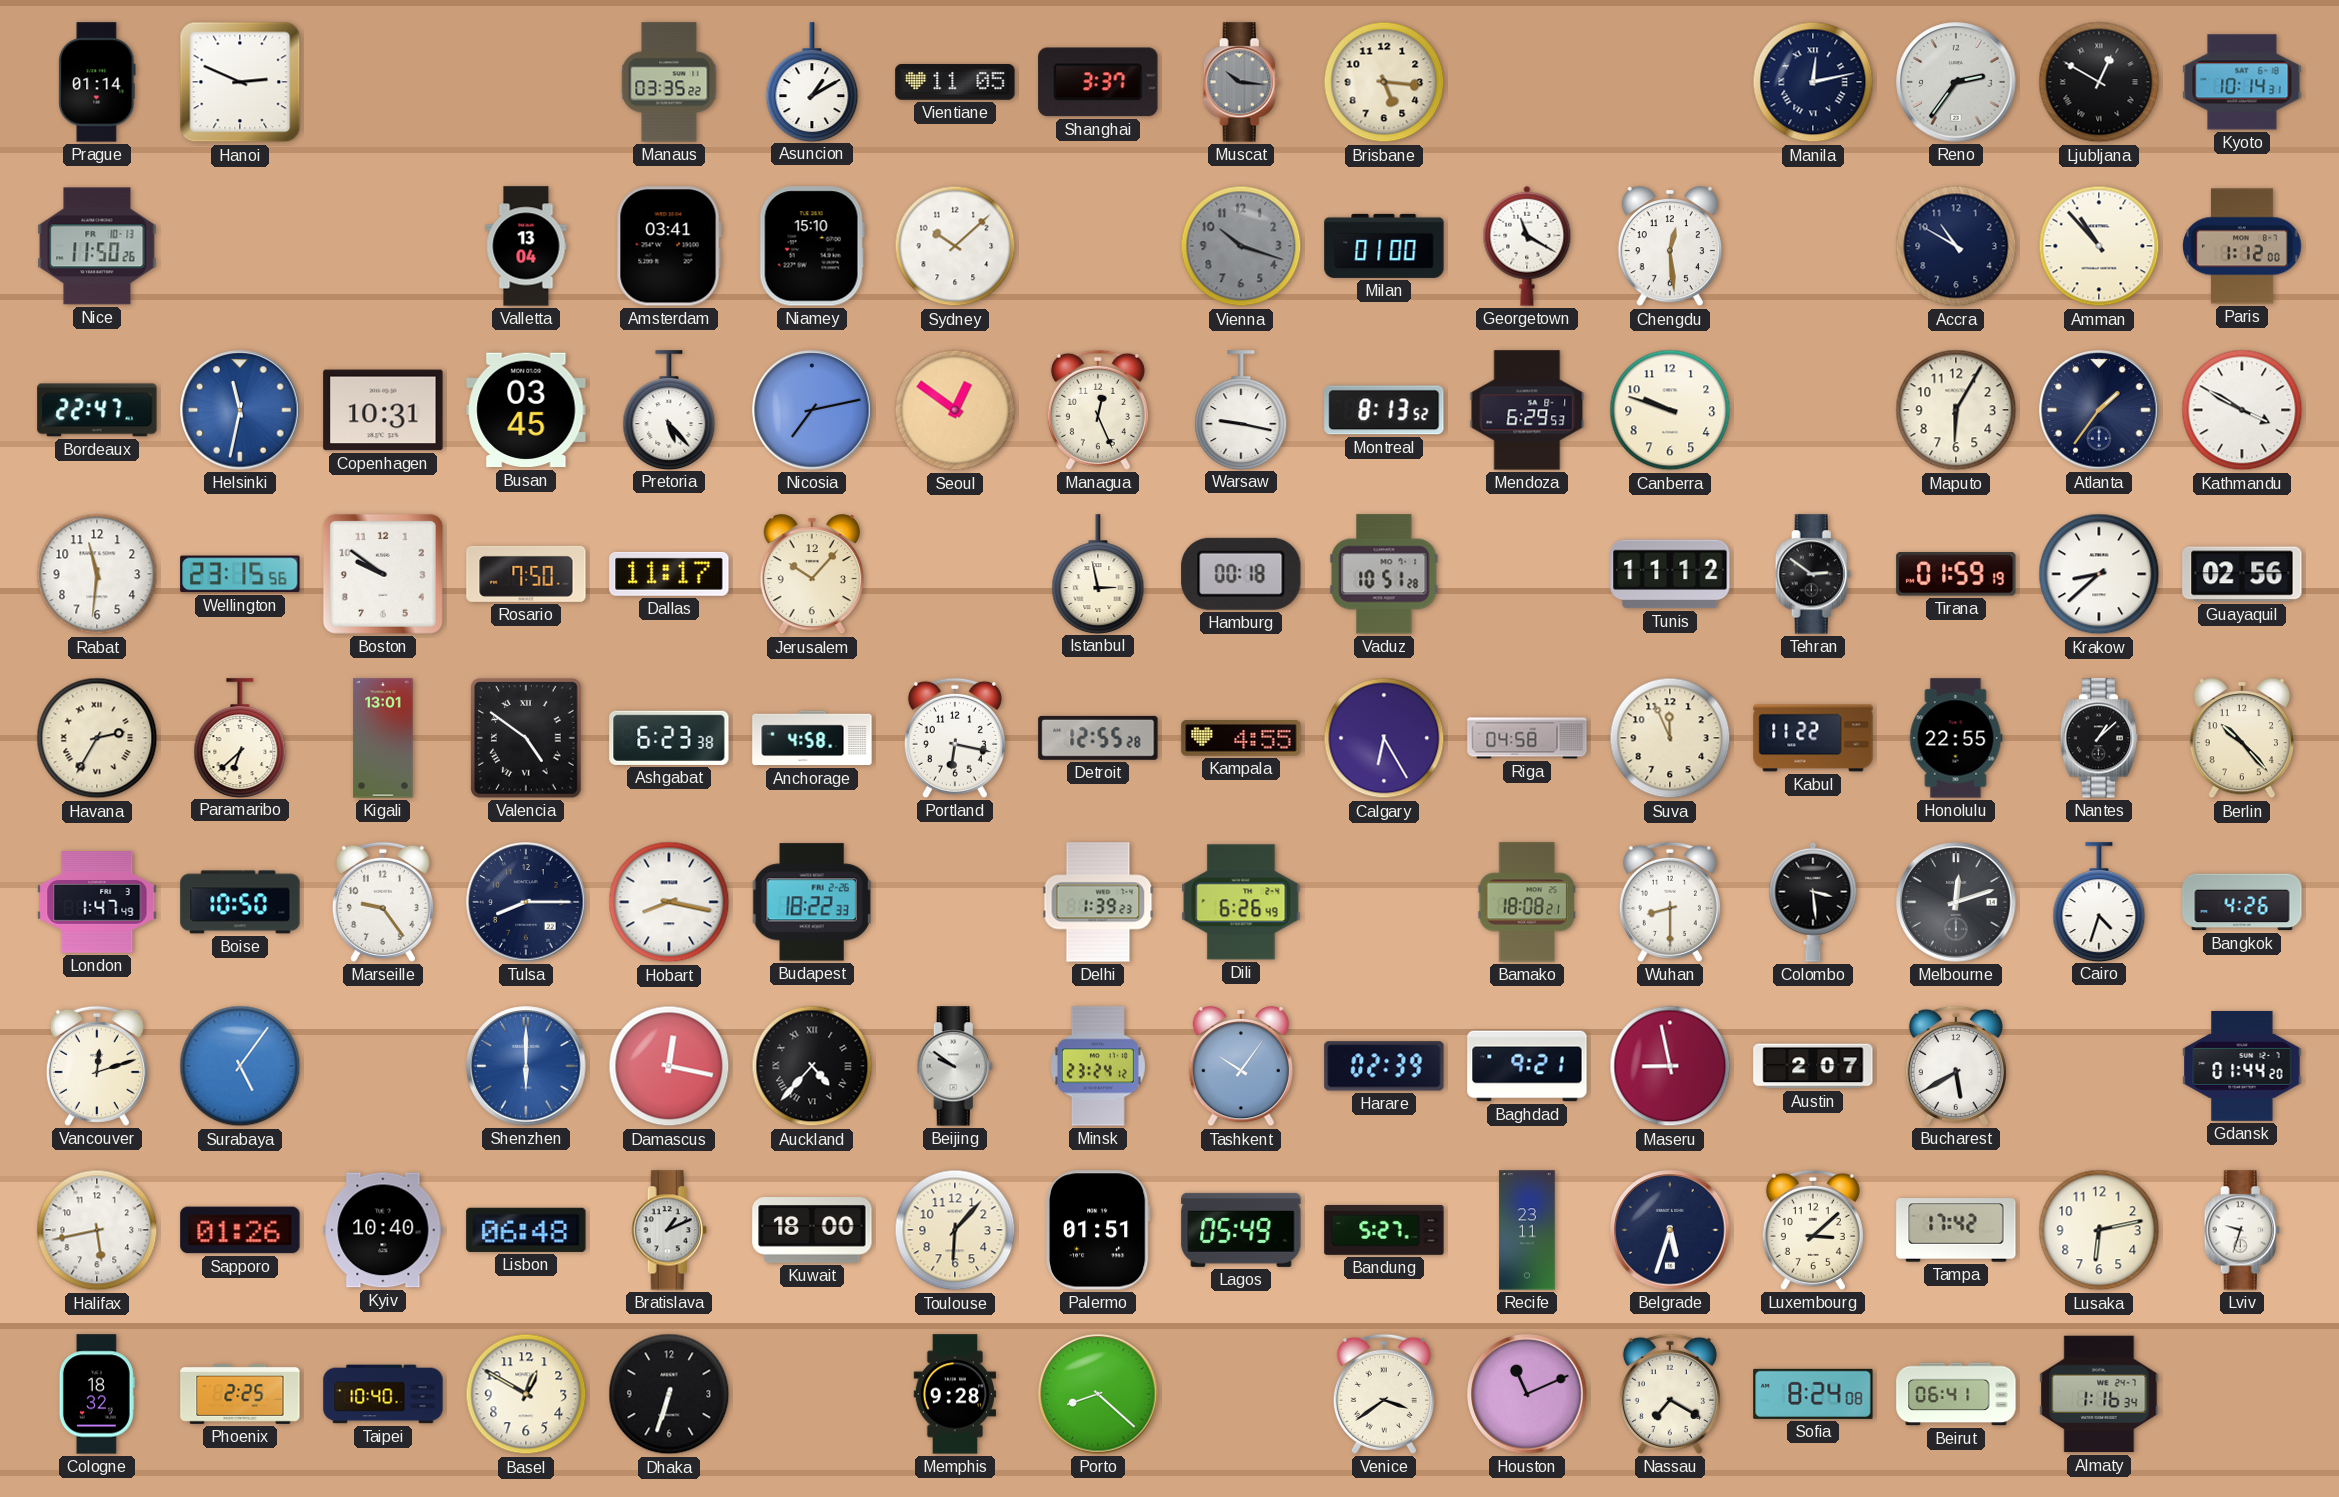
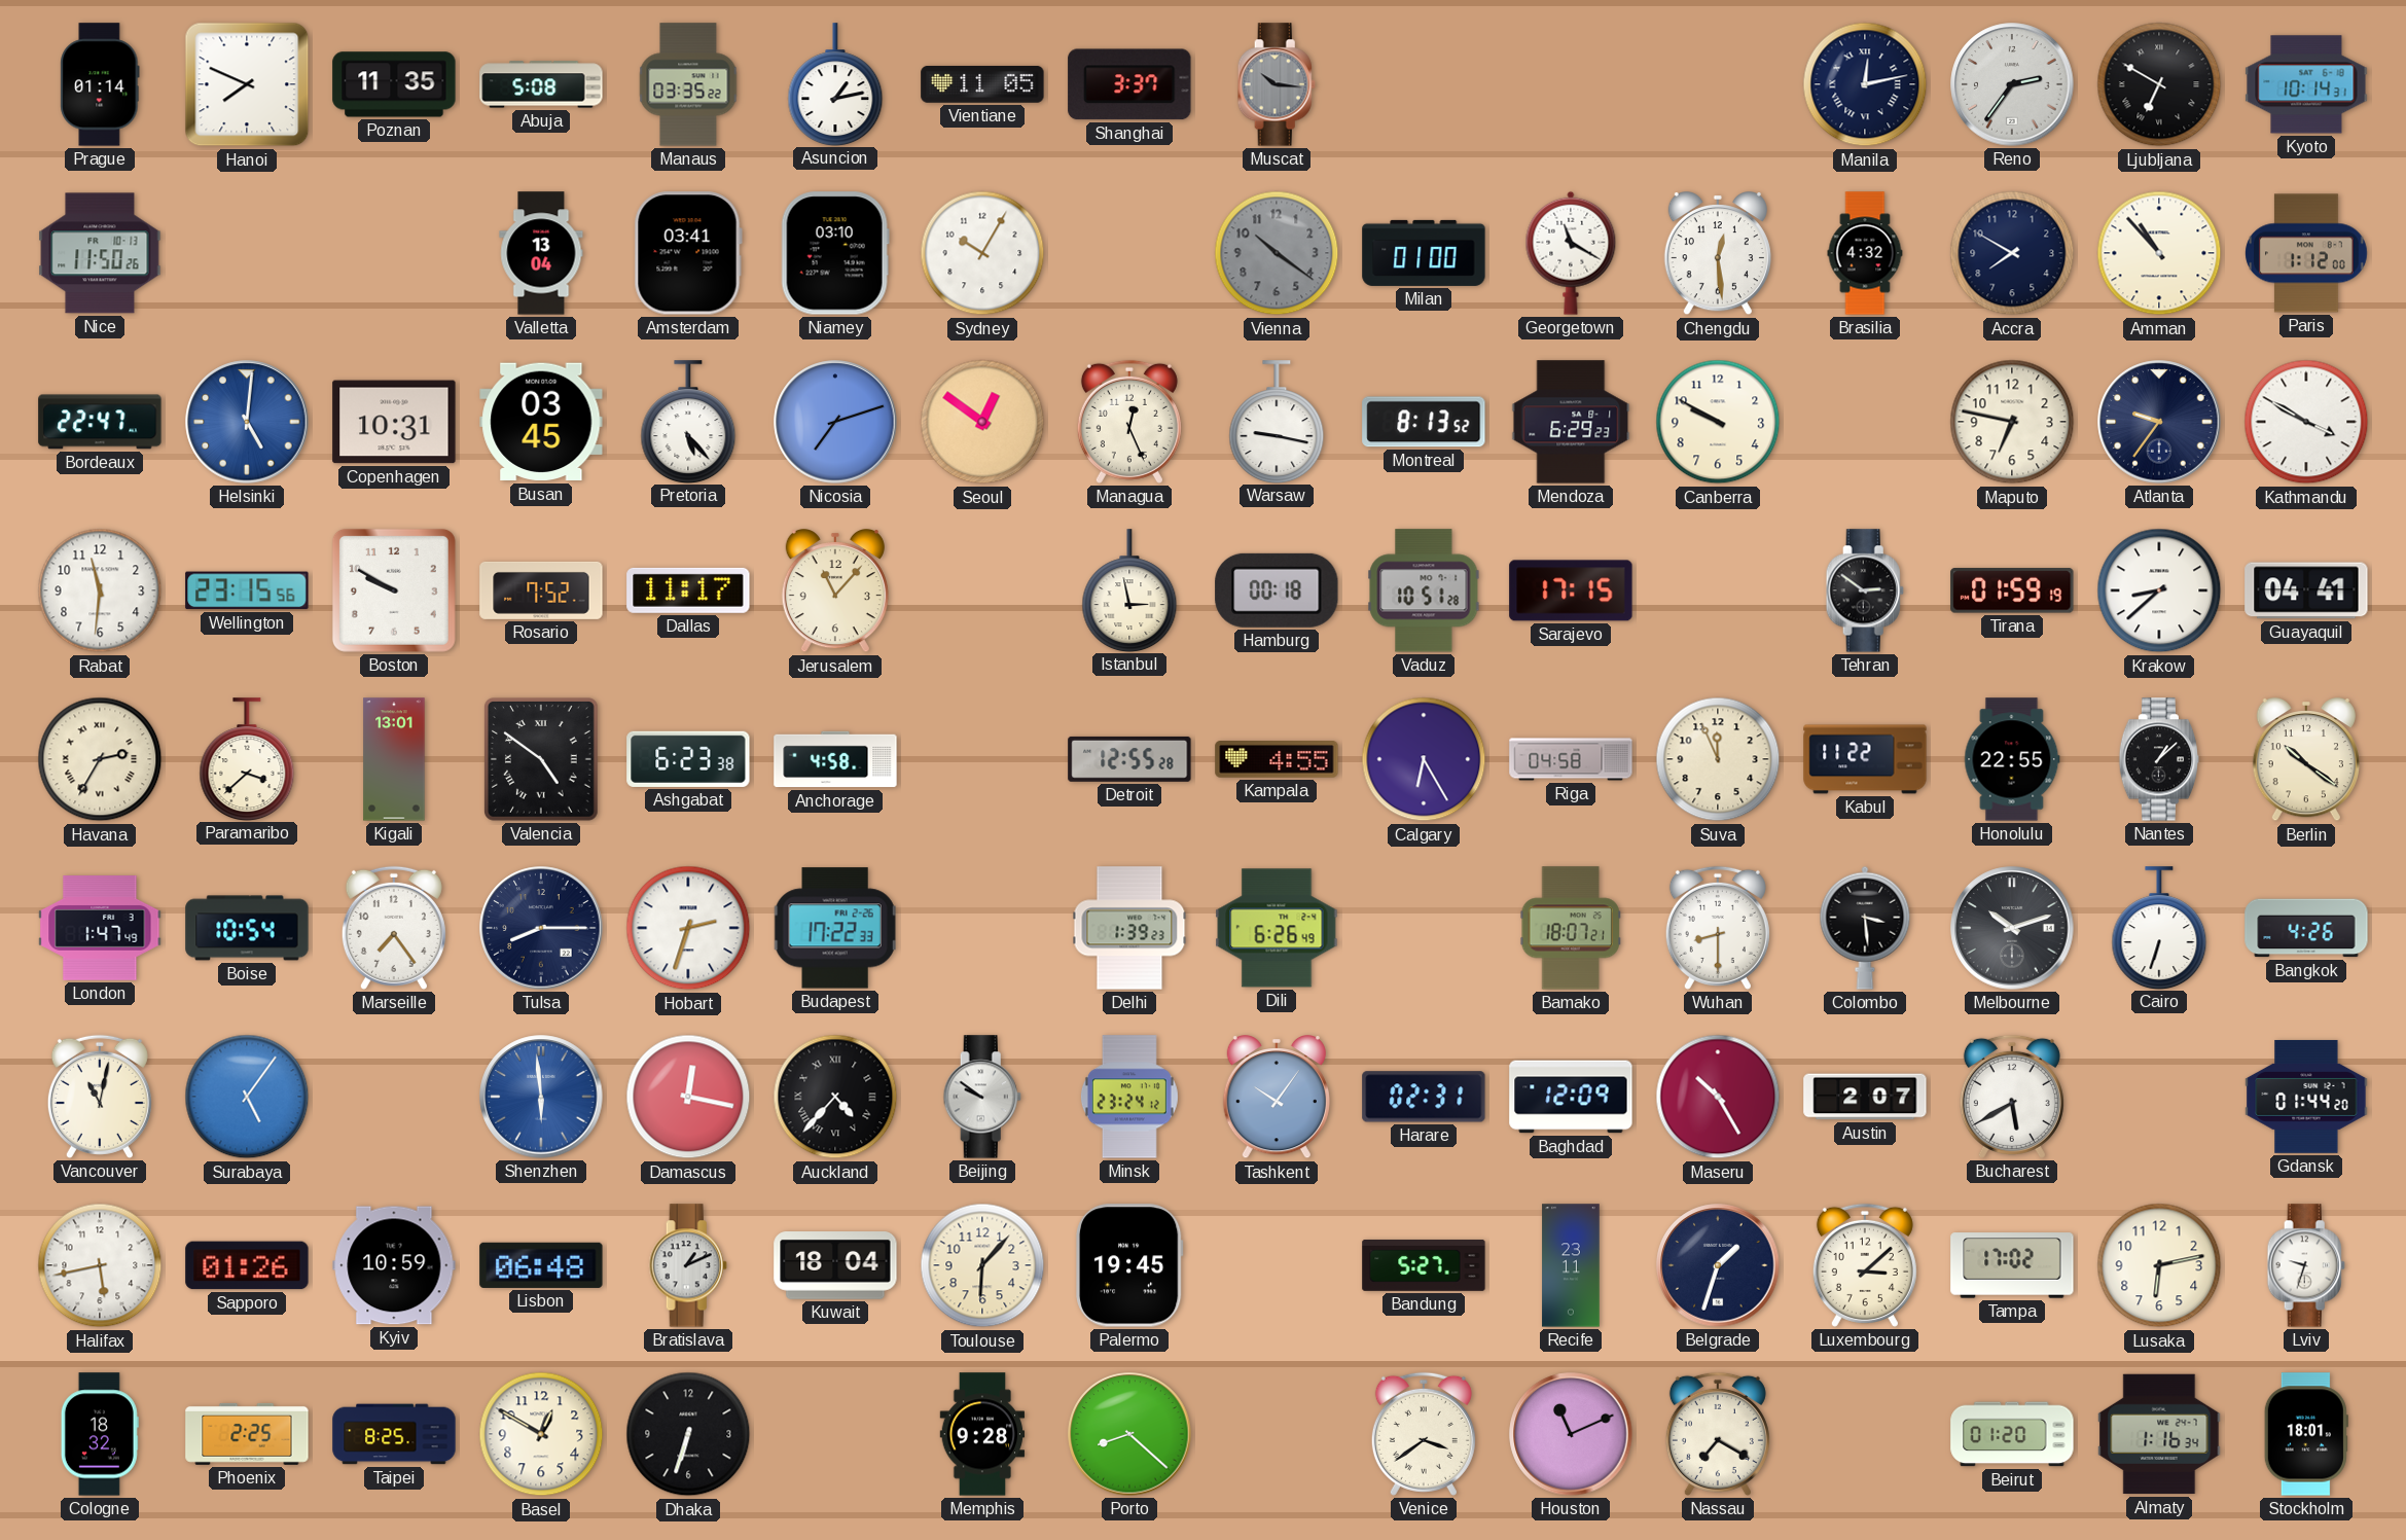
Hanoi: 2:49 -> 7:49
Poznan: none -> 11:35
Abuja: none -> 5:08
Asuncion: 1:10 -> 1:13
Brisbane: 5:16 -> none
Ljubljana: 12:50 -> 6:50
Niamey: 15:10 -> 03:10
Sydney: 10:08 -> 10:05
Vienna: 10:18 -> 10:21
Brasilia: none -> 4:32
Accra: 10:50 -> 7:50
Helsinki: 11:32 -> 5:01
Nicosia: 7:13 -> 7:12
Mendoza: 6:29:53 -> 6:29:23
Canberra: 9:48 -> 9:50
Maputo: 6:05 -> 6:47
Atlanta: 1:36 -> 9:36
Boston: 9:51 -> 9:50
Rosario: 7:50 -> 7:52
Jerusalem: 10:07 -> 11:07
Sarajevo: none -> 17:15
Tunis: 11:12 -> none
Guayaquil: 02:56 -> 04:41
Paramaribo: 6:38 -> 3:38
Portland: 6:17 -> none
Berlin: 10:23 -> 10:21
Boise: 10:50 -> 10:54
Marseille: 9:24 -> 7:24
Hobart: 8:17 -> 2:33
Budapest: 18:22 -> 17:22
Bamako: 18:08 -> 18:07
Melbourne: 12:12 -> 10:12
Cairo: 4:33 -> 6:33
Vancouver: 12:12 -> 11:02
Shenzhen: 6:00 -> 5:59
Harare: 02:39 -> 02:31
Baghdad: 9:21 -> 12:09
Maseru: 8:58 -> 10:25
Kyiv: 10:40 -> 10:59
Kuwait: 18:00 -> 18:04
Palermo: 01:51 -> 19:45
Lagos: 05:49 -> none
Belgrade: 5:33 -> 1:33
Tampa: 17:42 -> 17:02
Taipei: 10:40 -> 8:25
Sofia: 8:24 -> none
Beirut: 06:41 -> 01:20
Stockholm: none -> 18:01
